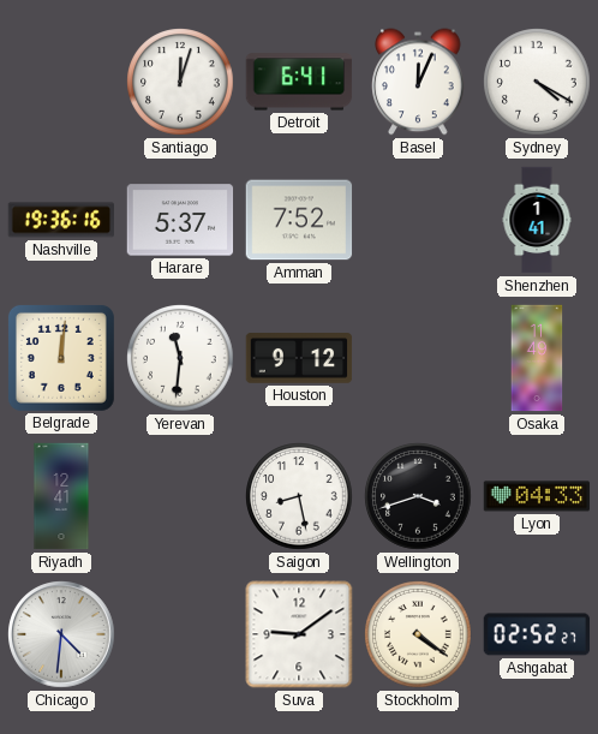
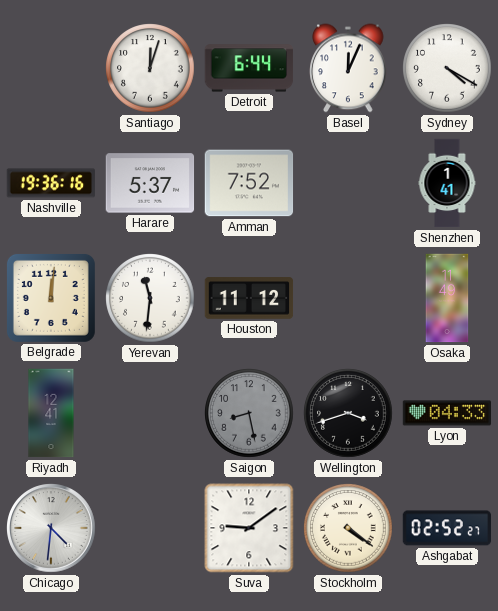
Detroit: 6:41 -> 6:44
Houston: 9:12 -> 11:12
Saigon dial: white -> grey
